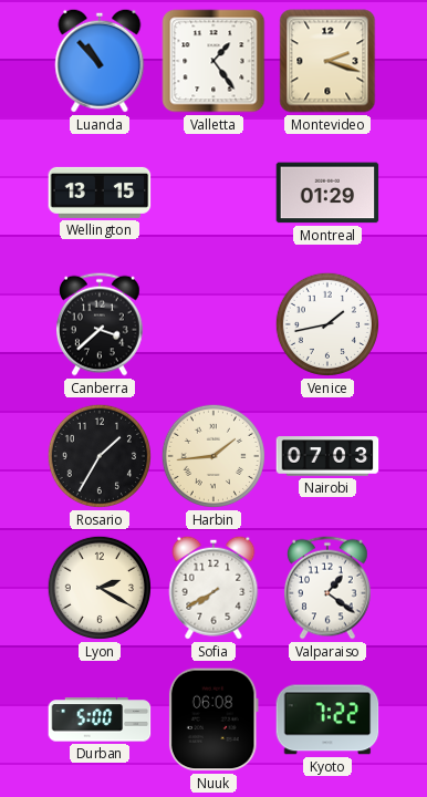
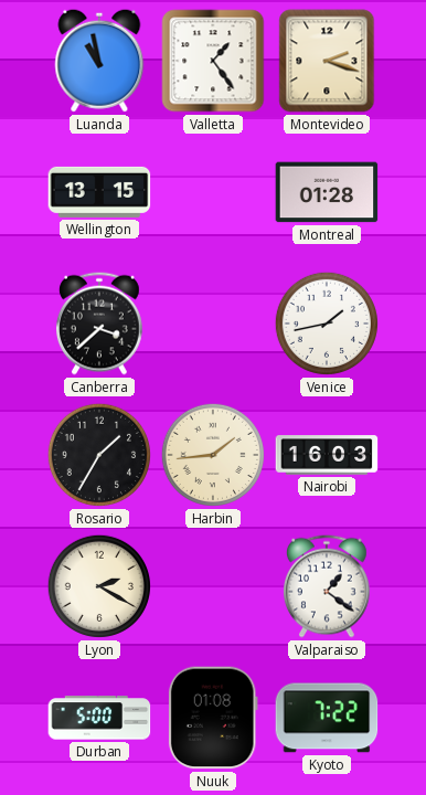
Luanda: 10:53 -> 10:58
Montreal: 01:29 -> 01:28
Nairobi: 07:03 -> 16:03
Sofia: 7:40 -> none
Nuuk: 06:08 -> 01:08
